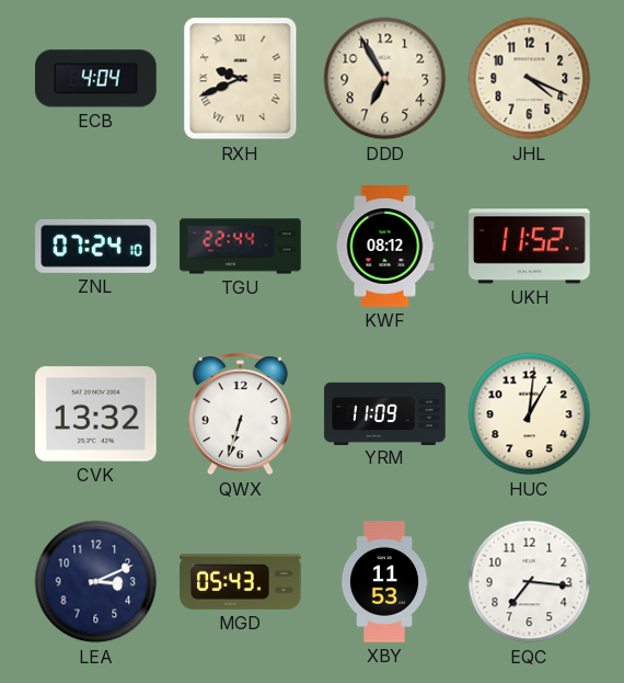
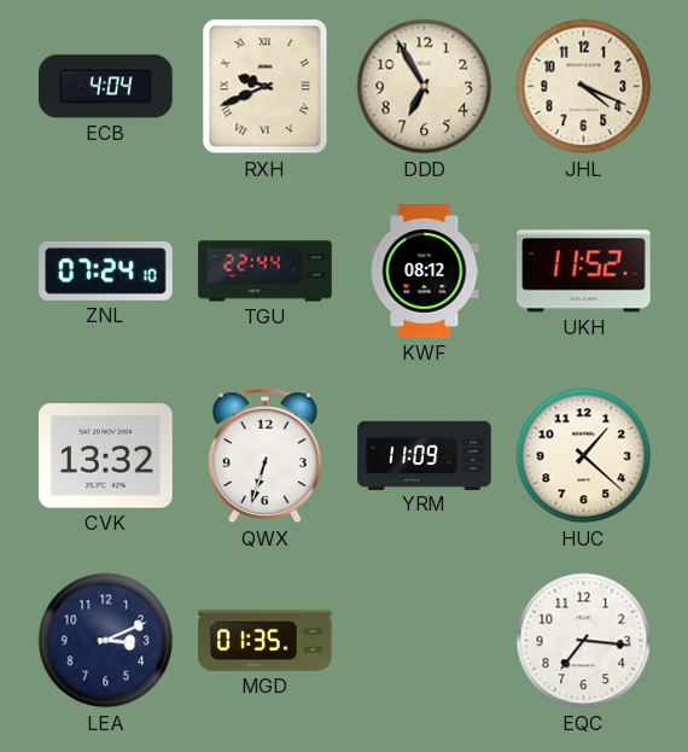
HUC: 1:01 -> 1:22
MGD: 05:43 -> 01:35
XBY: 11:53 -> none
